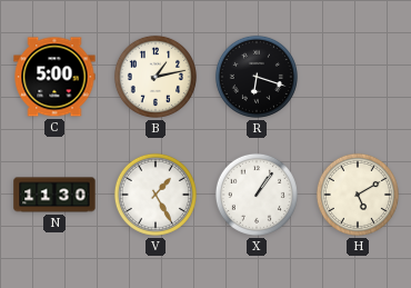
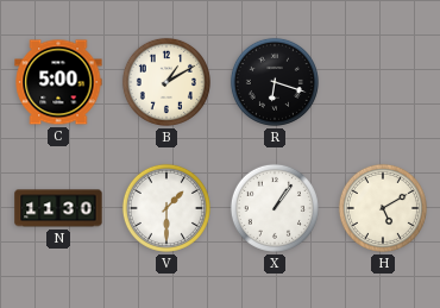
B: 1:13 -> 1:10
V: 1:25 -> 1:30
